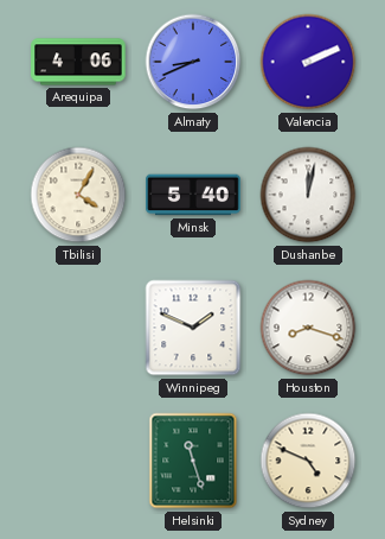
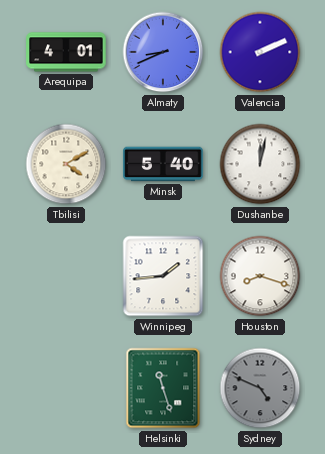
Arequipa: 4:06 -> 4:01
Tbilisi: 4:05 -> 4:10
Winnipeg: 1:49 -> 1:44
Sydney dial: cream -> grey
